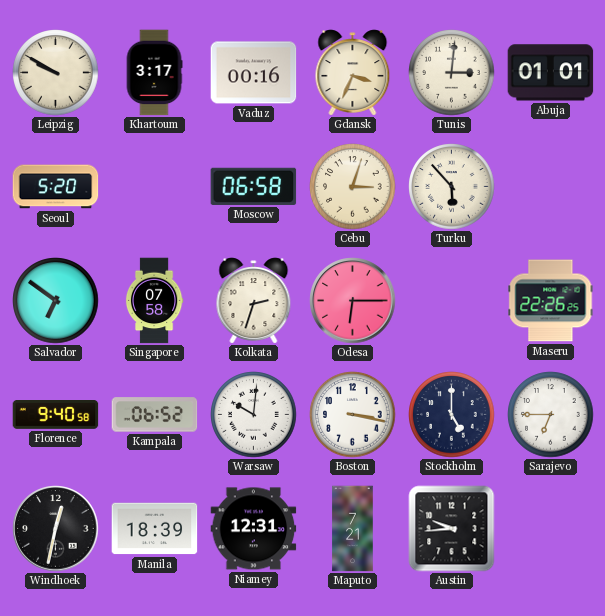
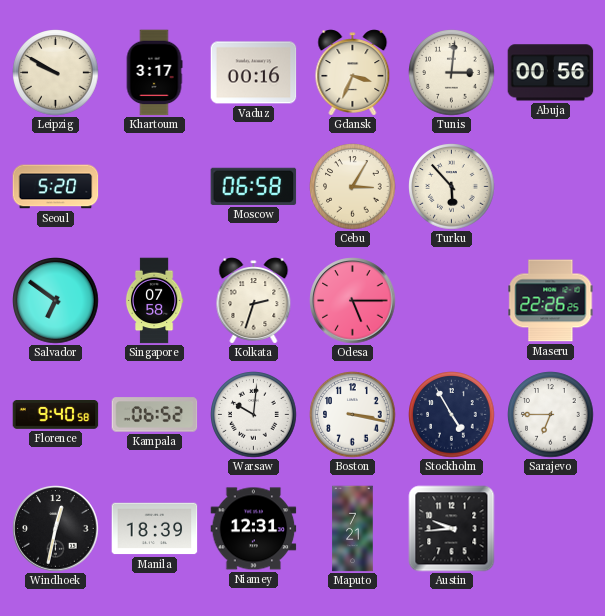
Abuja: 01:01 -> 00:56
Cebu: 3:03 -> 3:05
Odesa: 6:15 -> 5:15
Stockholm: 5:00 -> 4:55
